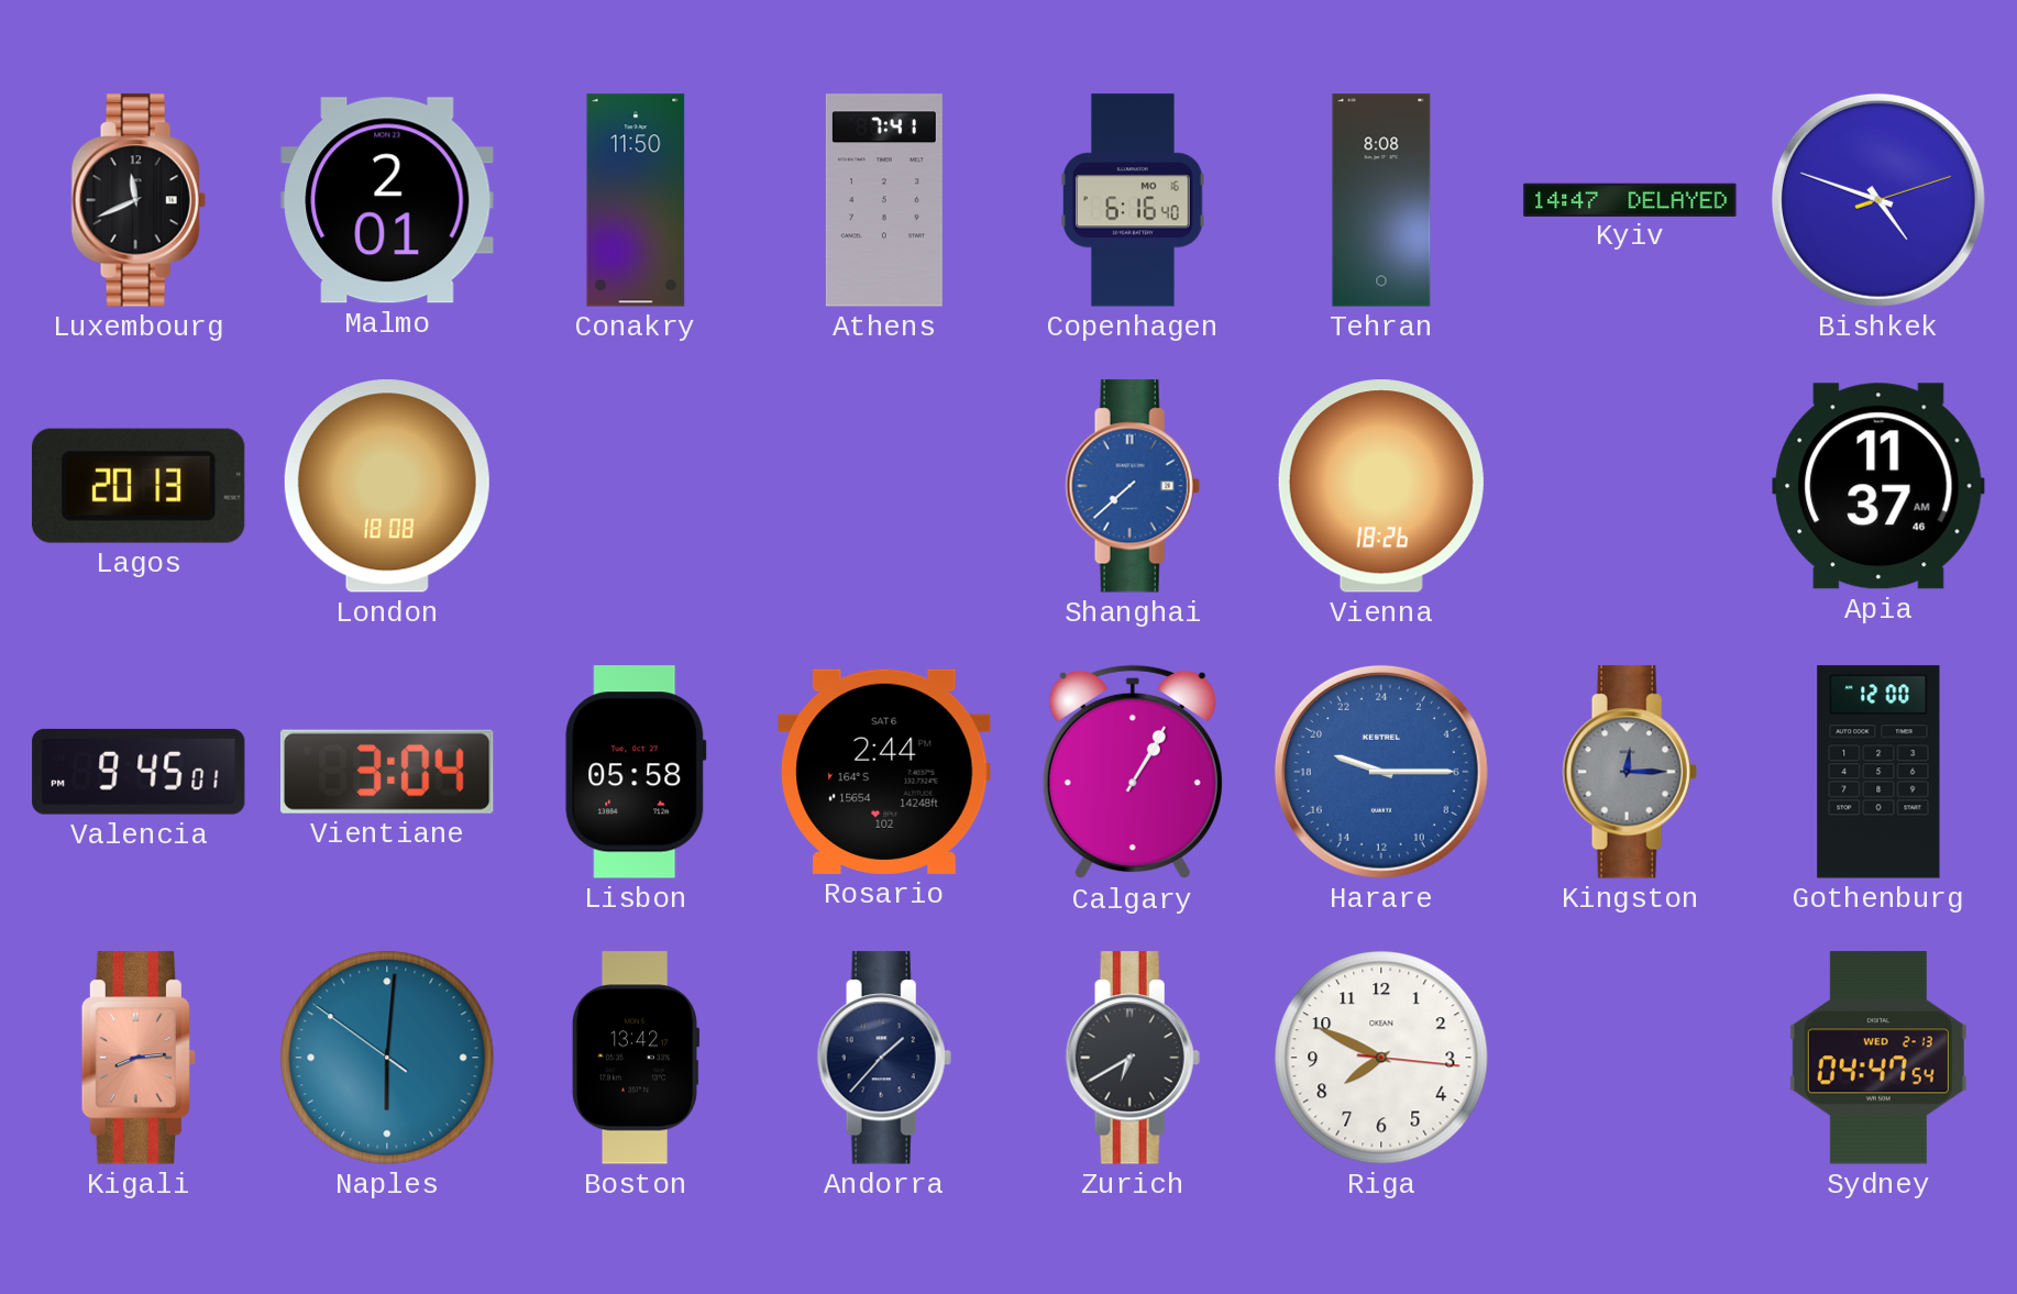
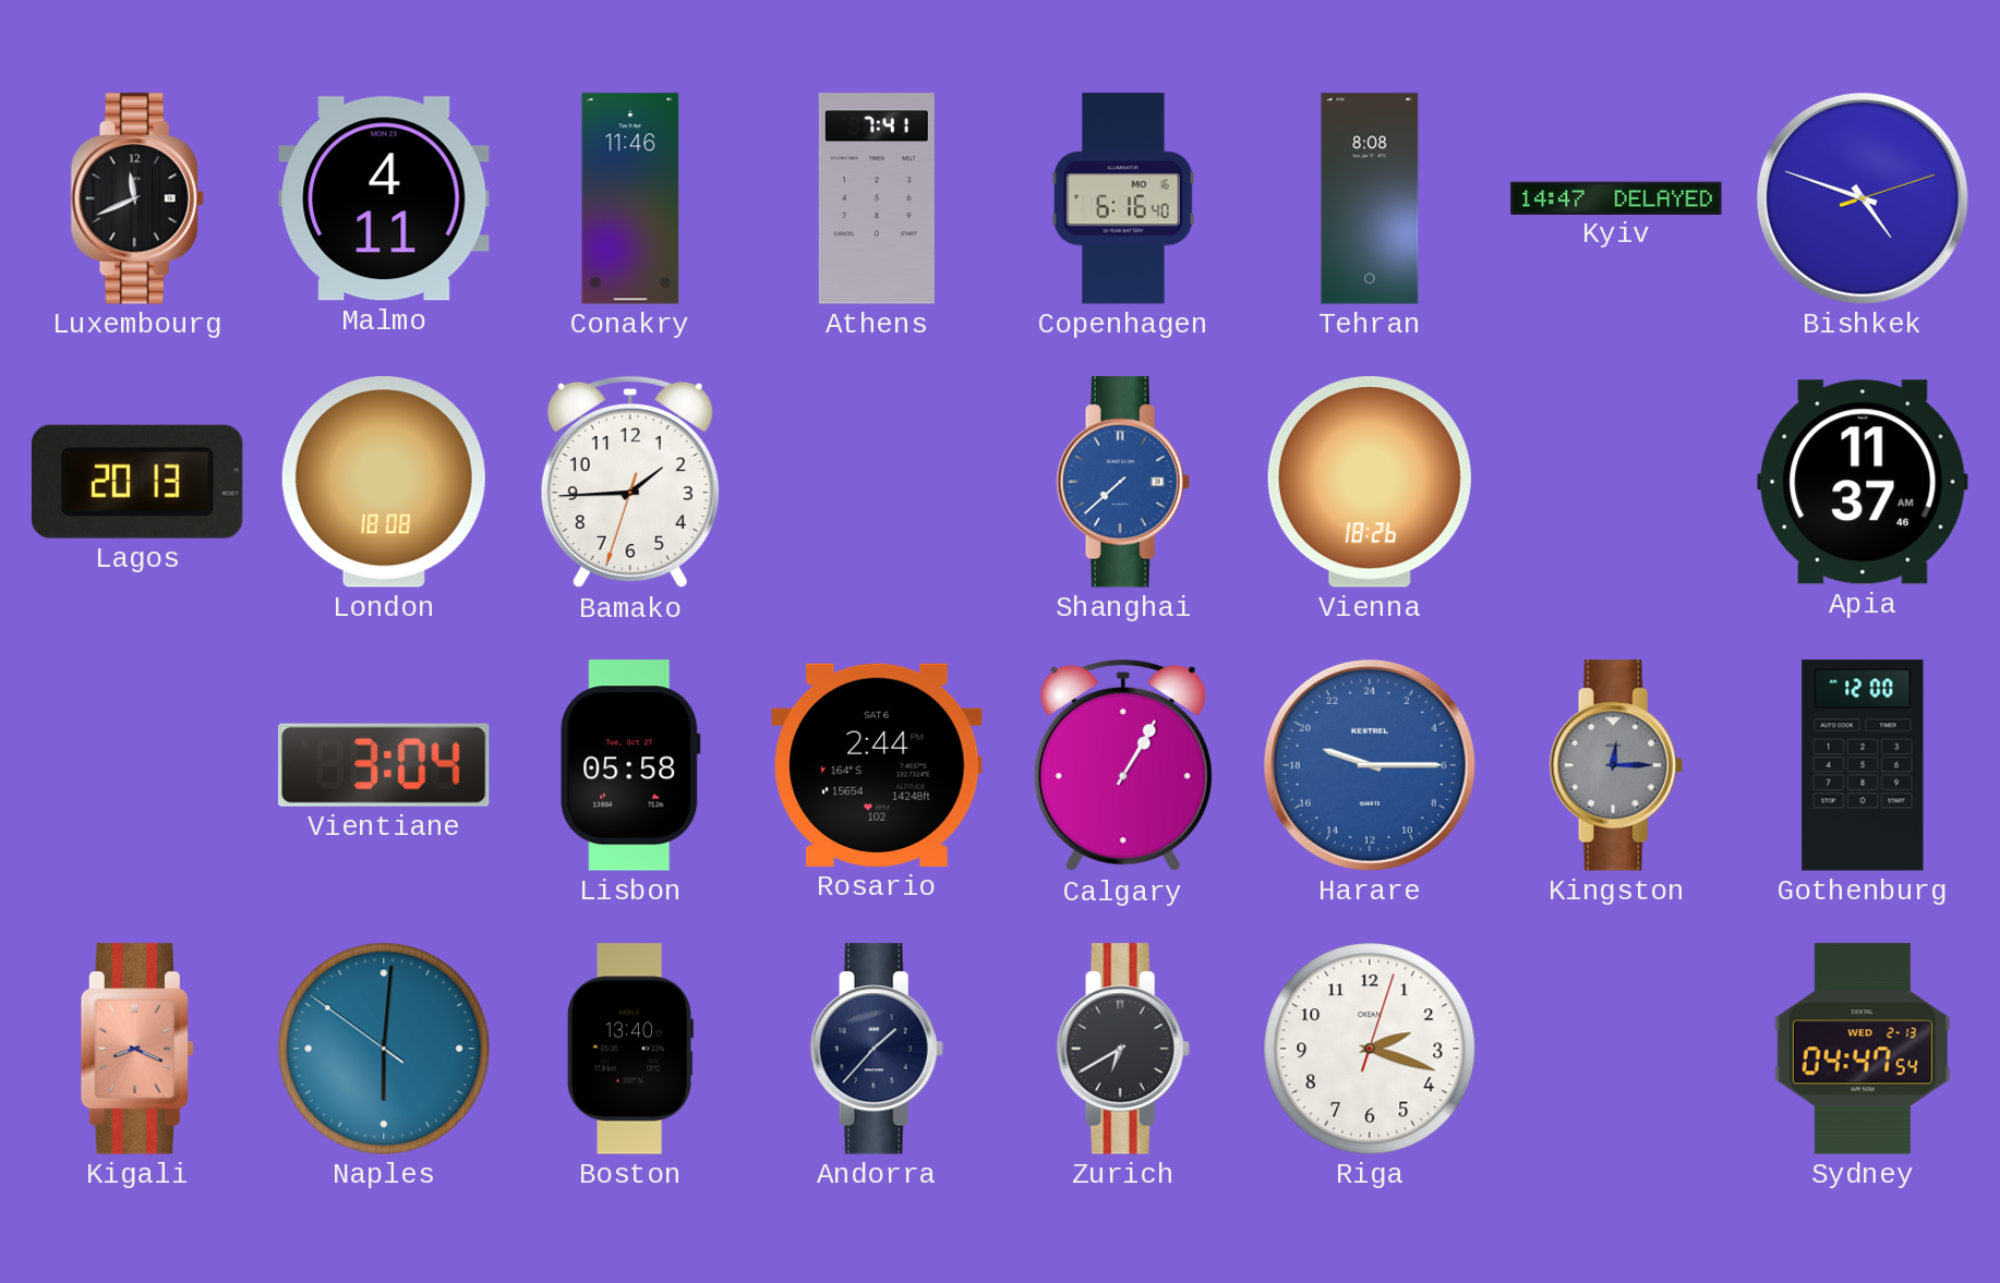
Malmo: 2:01 -> 4:11
Conakry: 11:50 -> 11:46
Bamako: none -> 1:44
Valencia: 9:45 -> none
Kigali: 8:14 -> 8:19
Boston: 13:42 -> 13:40
Riga: 7:49 -> 2:18
